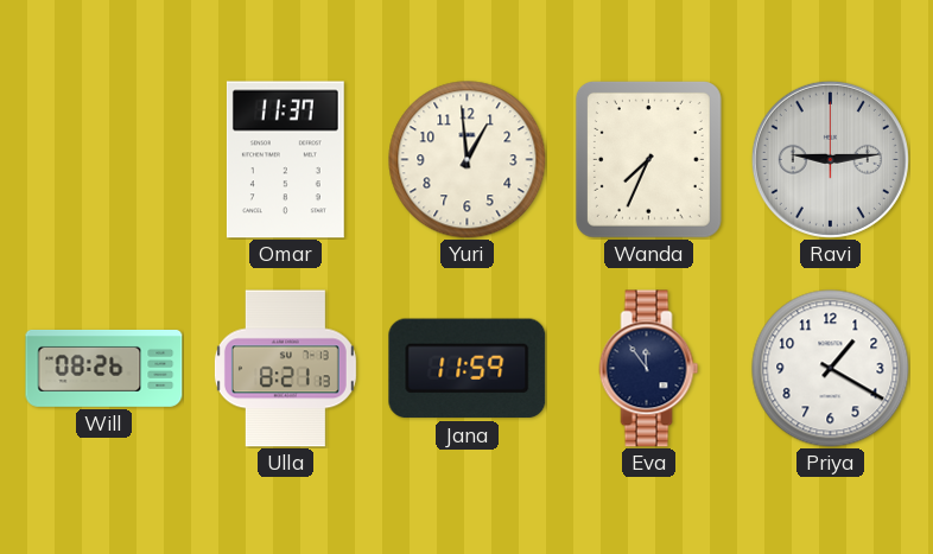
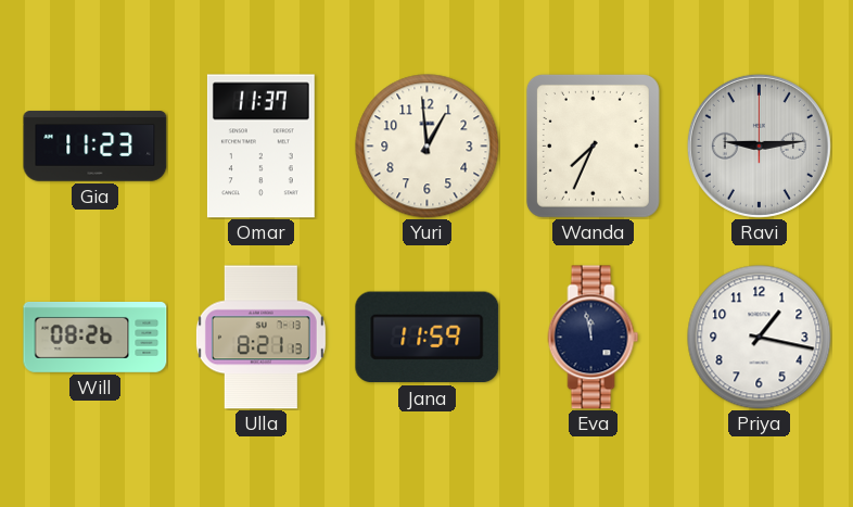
Gia: none -> 11:23
Eva: 11:54 -> 11:58
Priya: 1:20 -> 1:17
